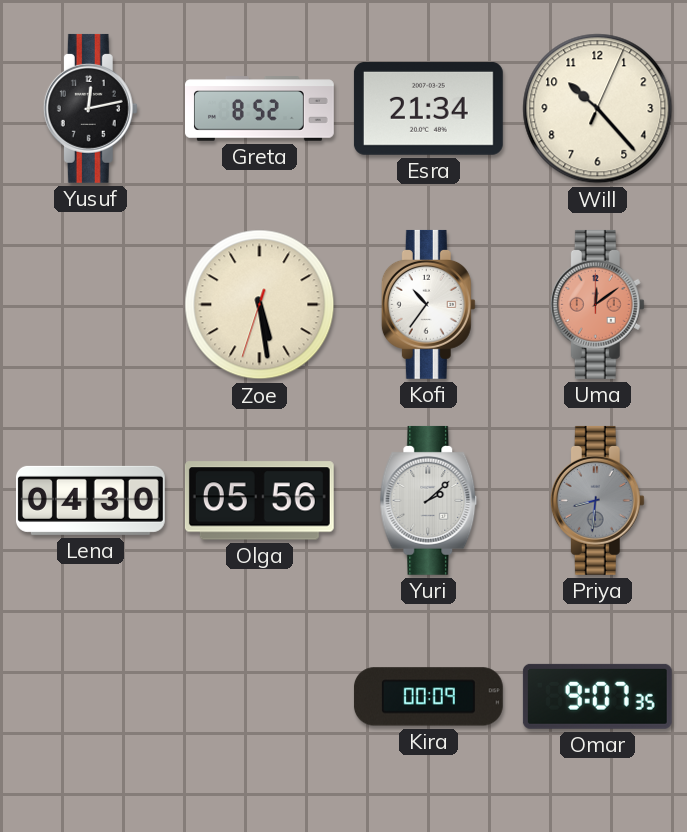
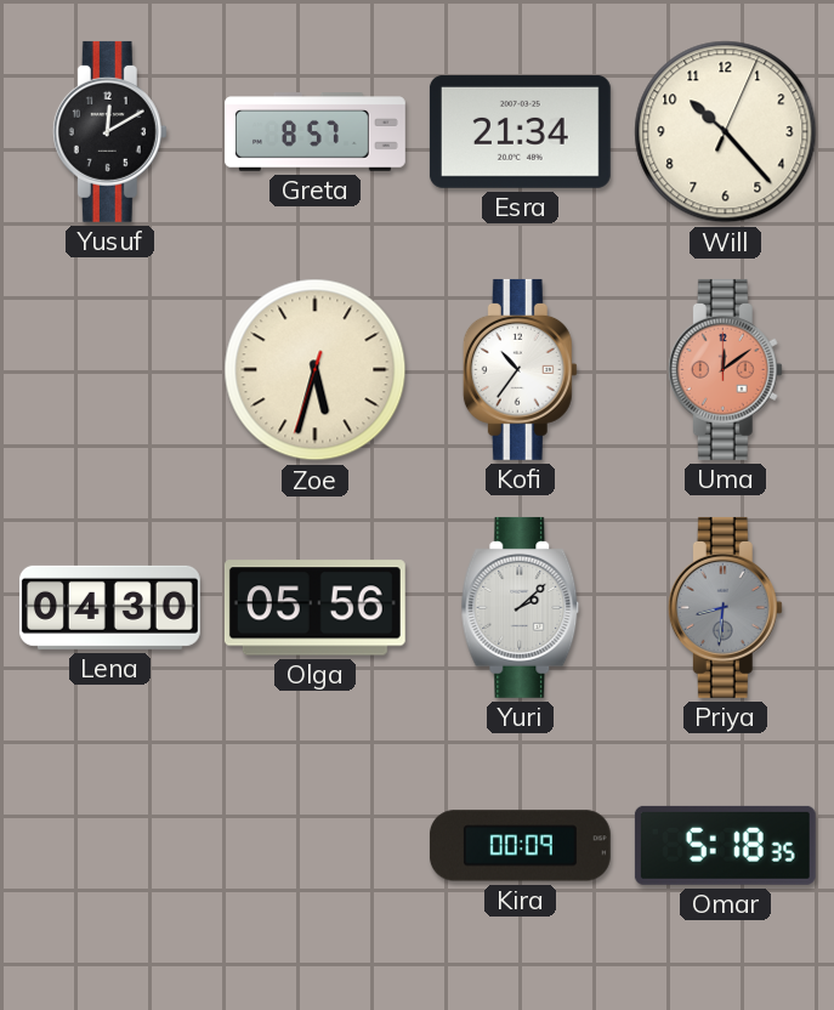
Yusuf: 12:13 -> 12:10
Greta: 8:52 -> 8:57
Zoe: 5:28 -> 5:32
Omar: 9:07 -> 5:18
